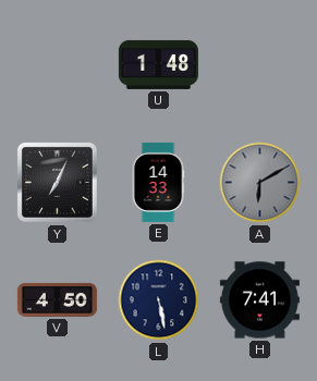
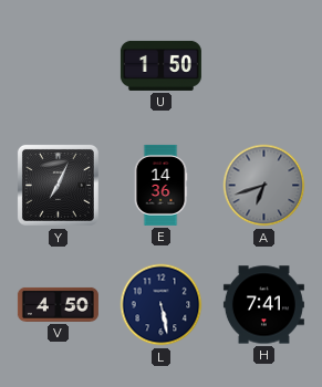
U: 1:48 -> 1:50
E: 14:33 -> 14:36
A: 6:10 -> 6:42
